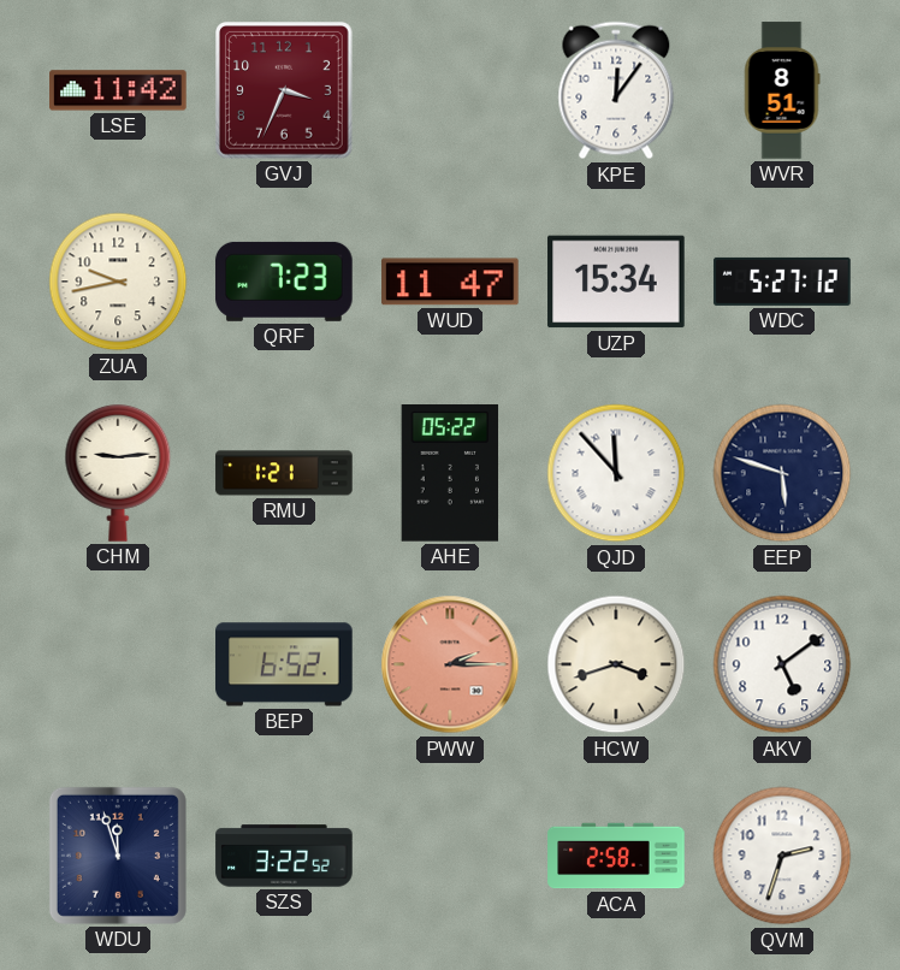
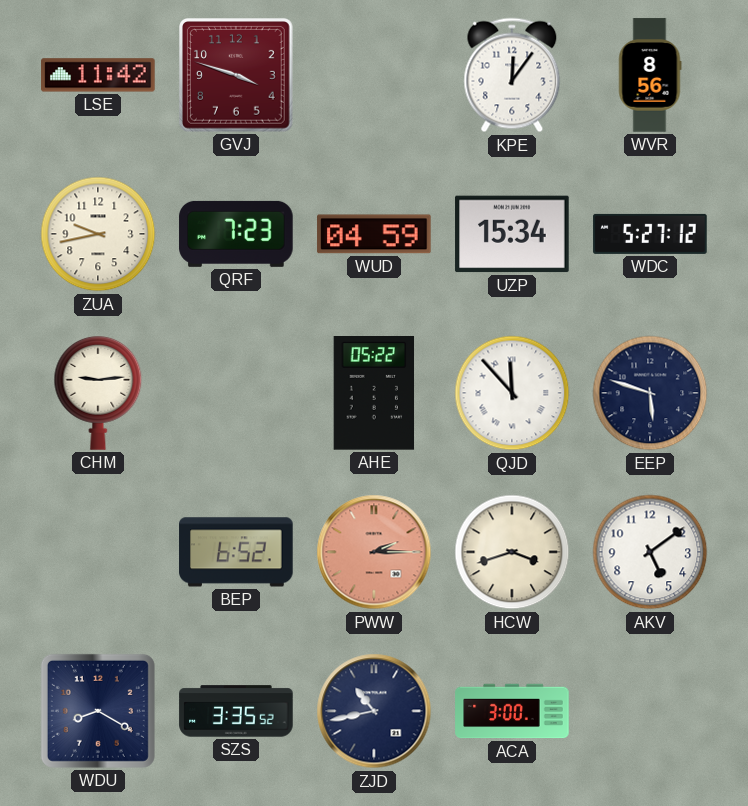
GVJ: 3:34 -> 3:48
WVR: 8:51 -> 8:56
WUD: 11:47 -> 04:59
RMU: 1:21 -> none
WDU: 11:57 -> 8:20
SZS: 3:22 -> 3:35
ZJD: none -> 10:43
ACA: 2:58 -> 3:00
QVM: 2:33 -> none
